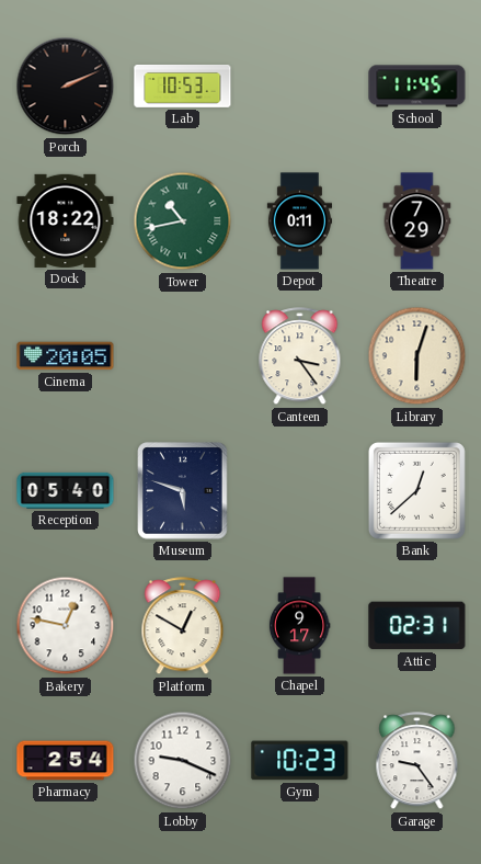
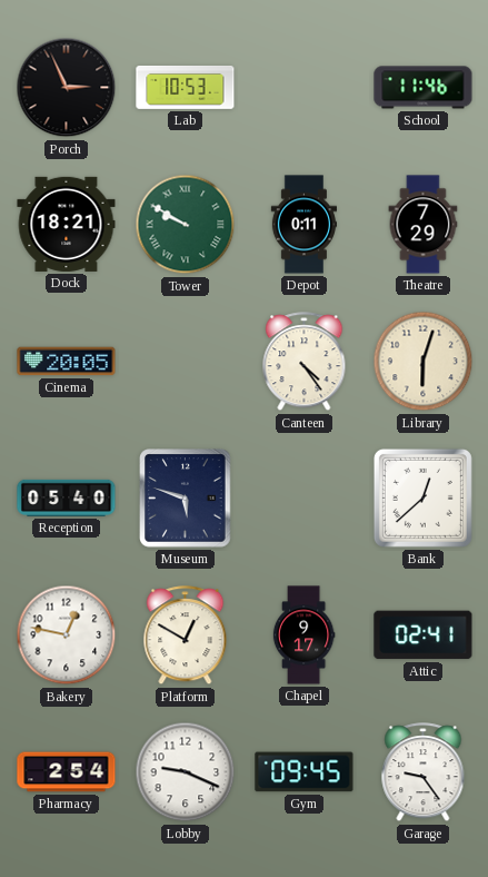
Porch: 2:11 -> 2:56
School: 11:45 -> 11:46
Dock: 18:22 -> 18:21
Tower: 10:43 -> 9:50
Canteen: 3:24 -> 4:24
Attic: 02:31 -> 02:41
Gym: 10:23 -> 09:45
